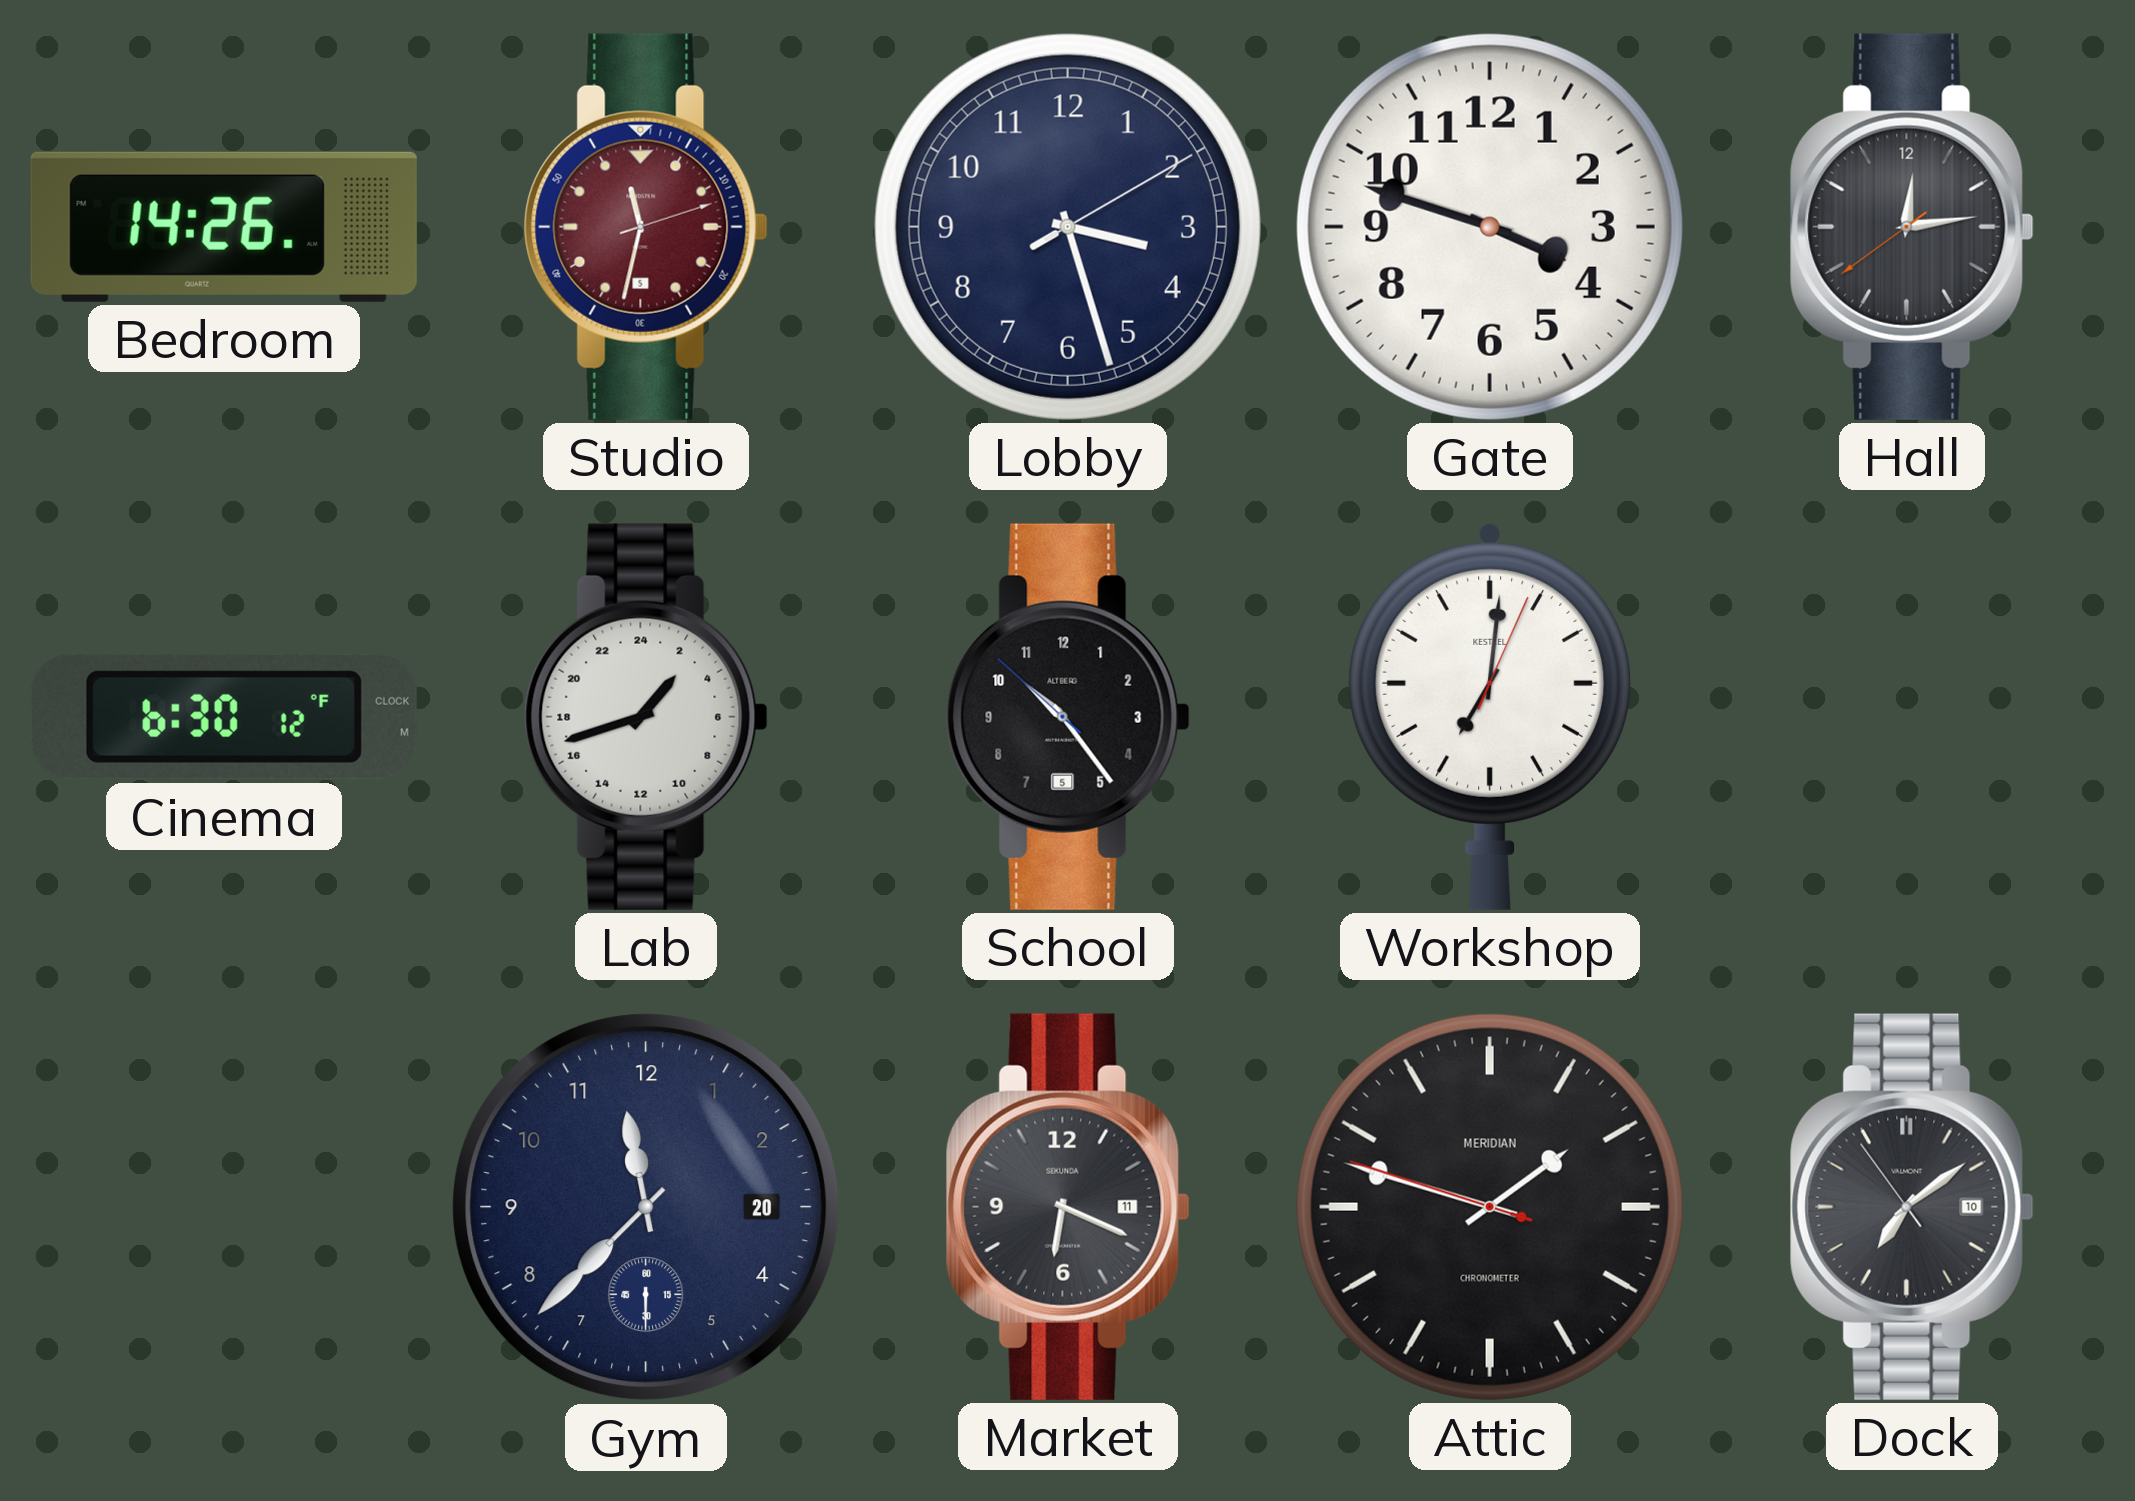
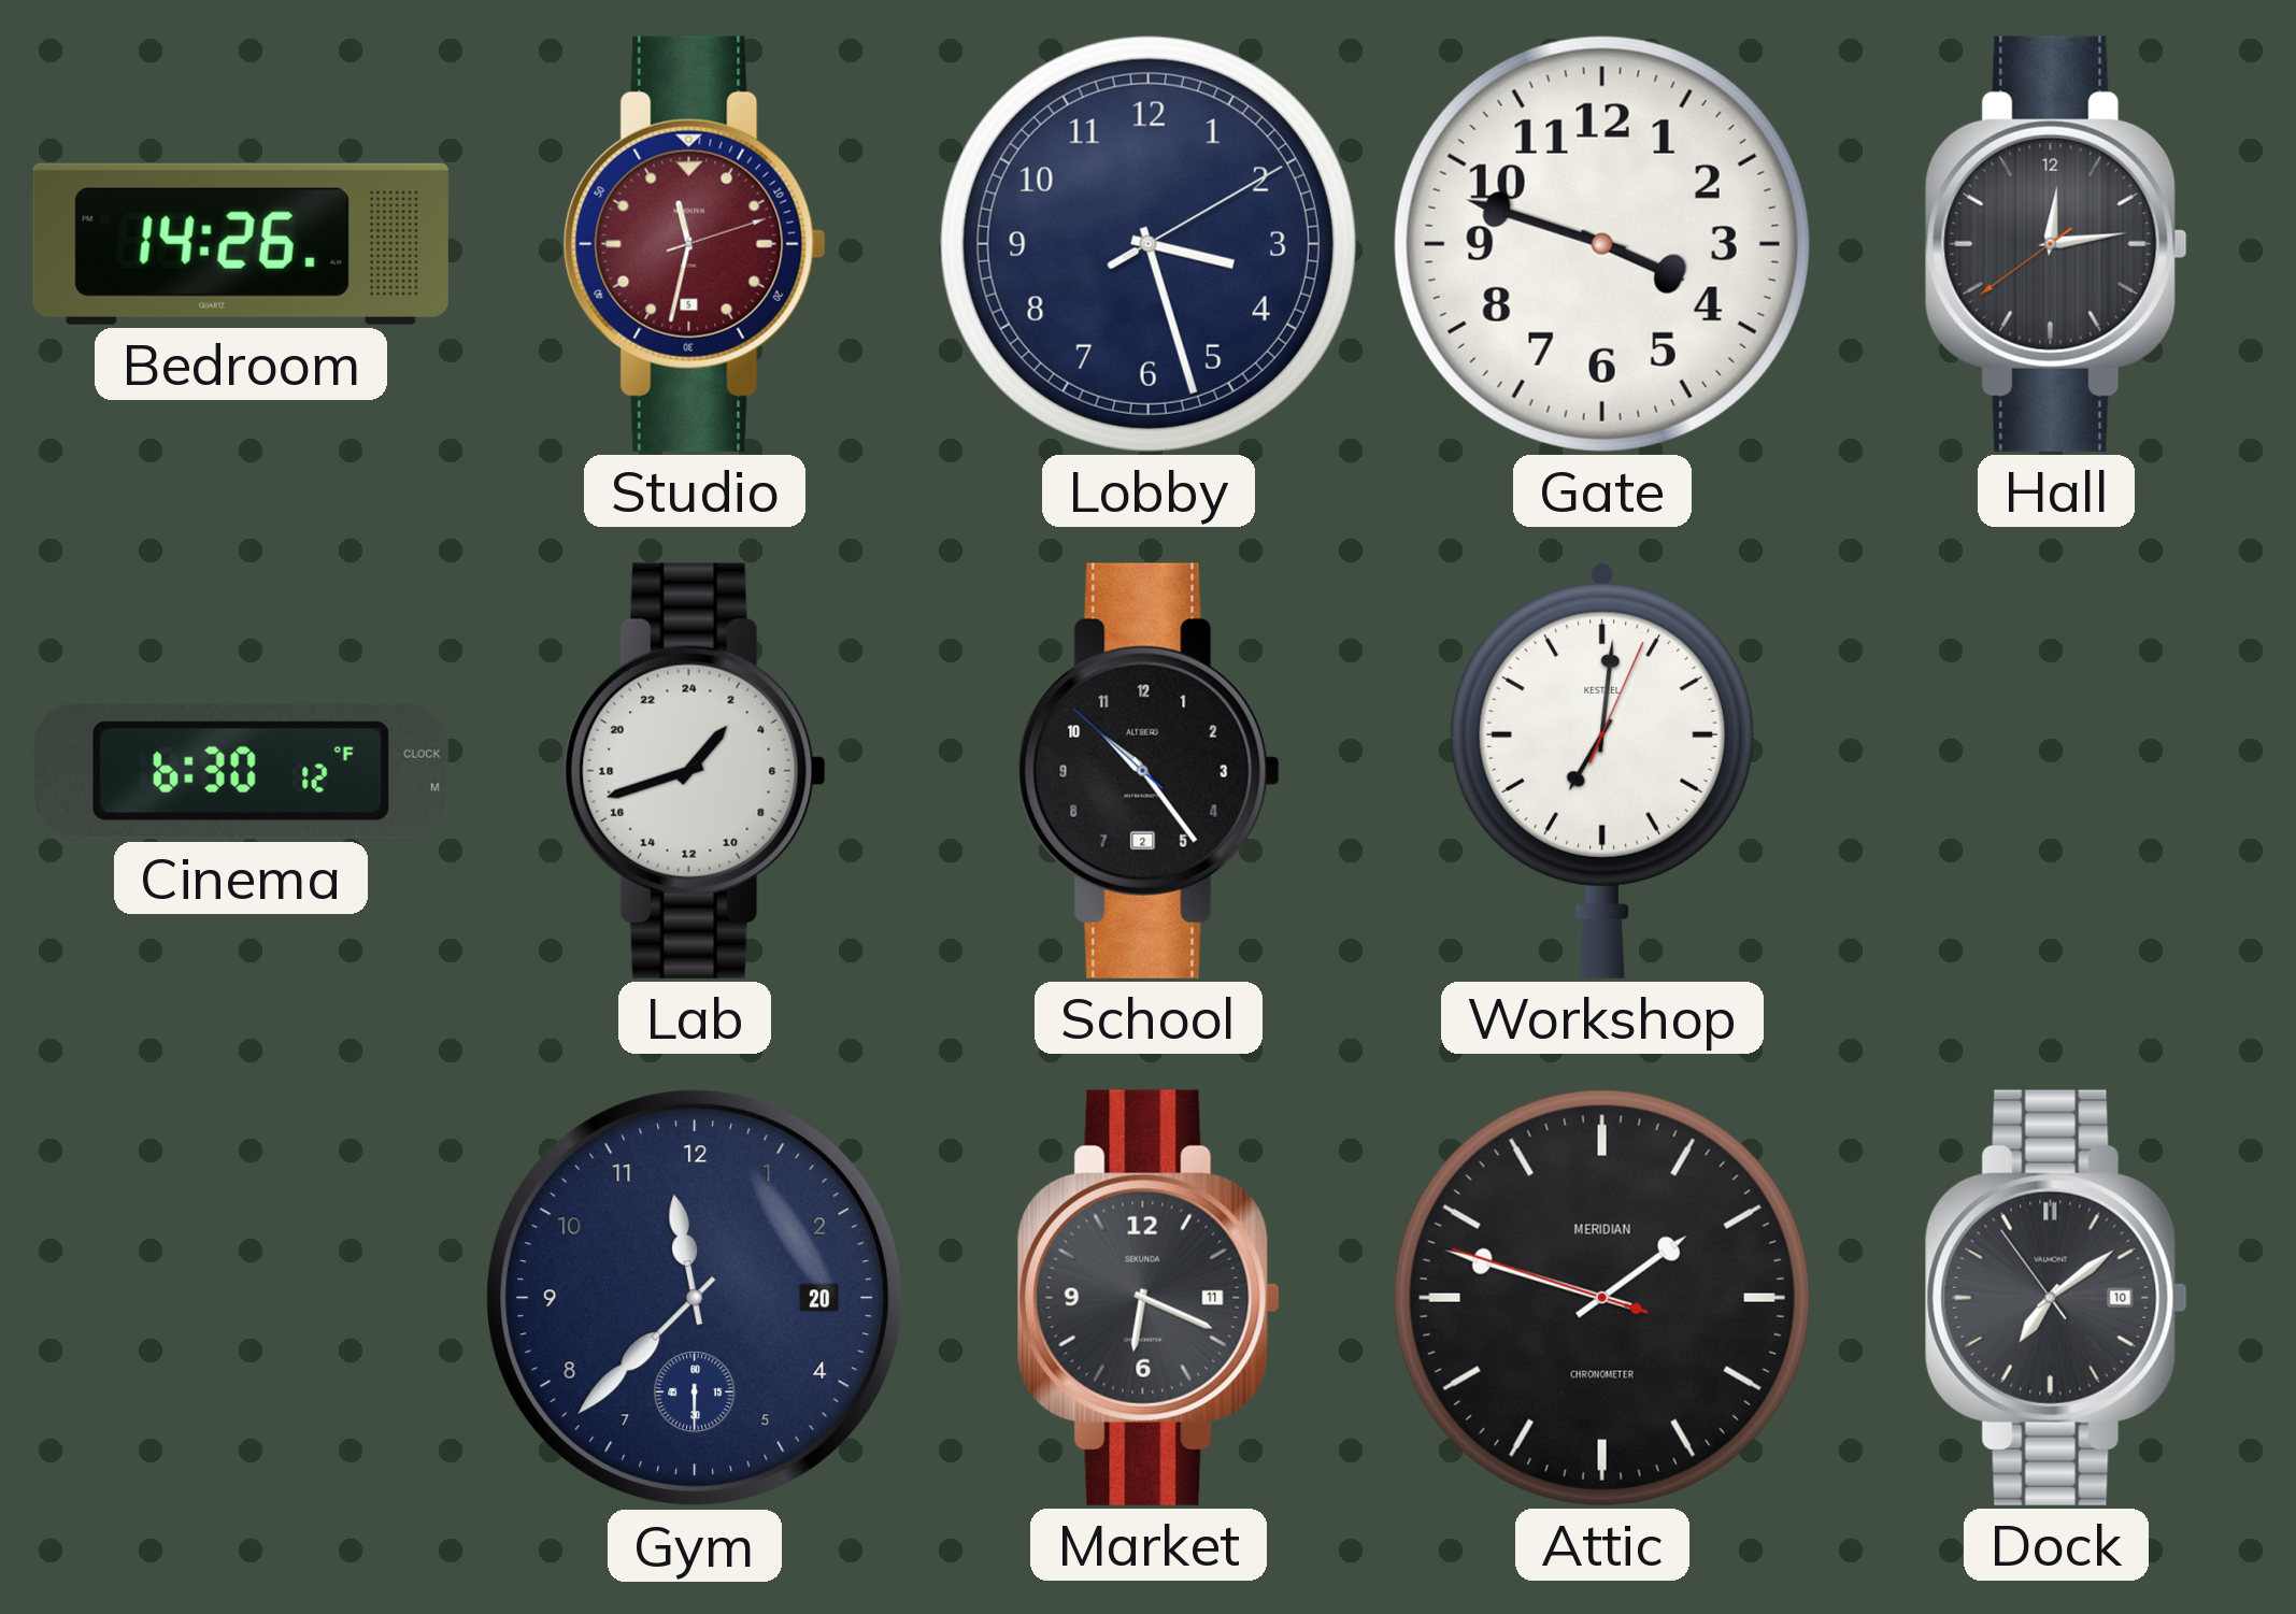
School date: 5 -> 2
